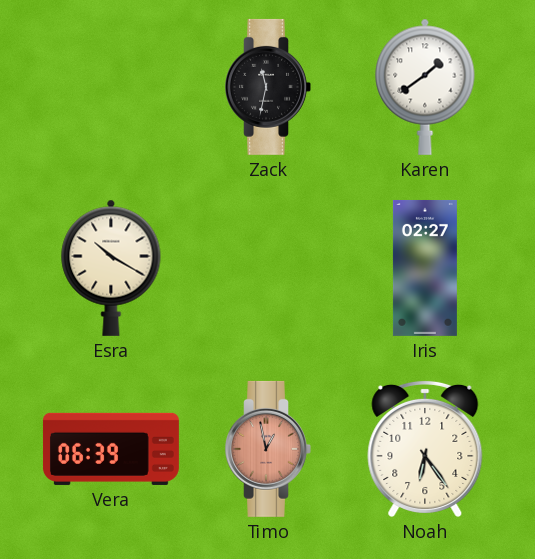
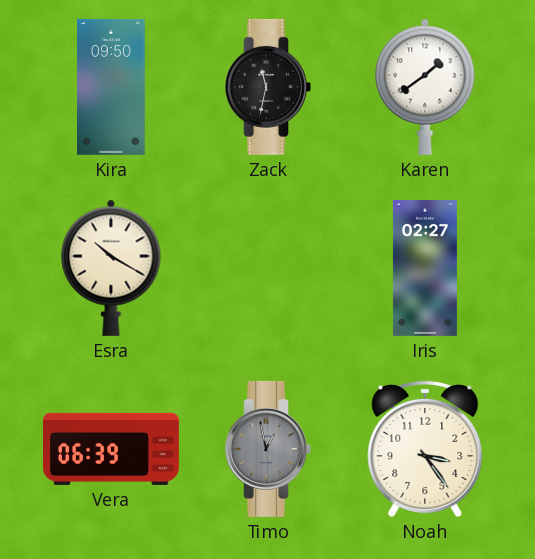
Kira: none -> 09:50
Timo dial: salmon -> grey
Noah: 6:24 -> 3:24
